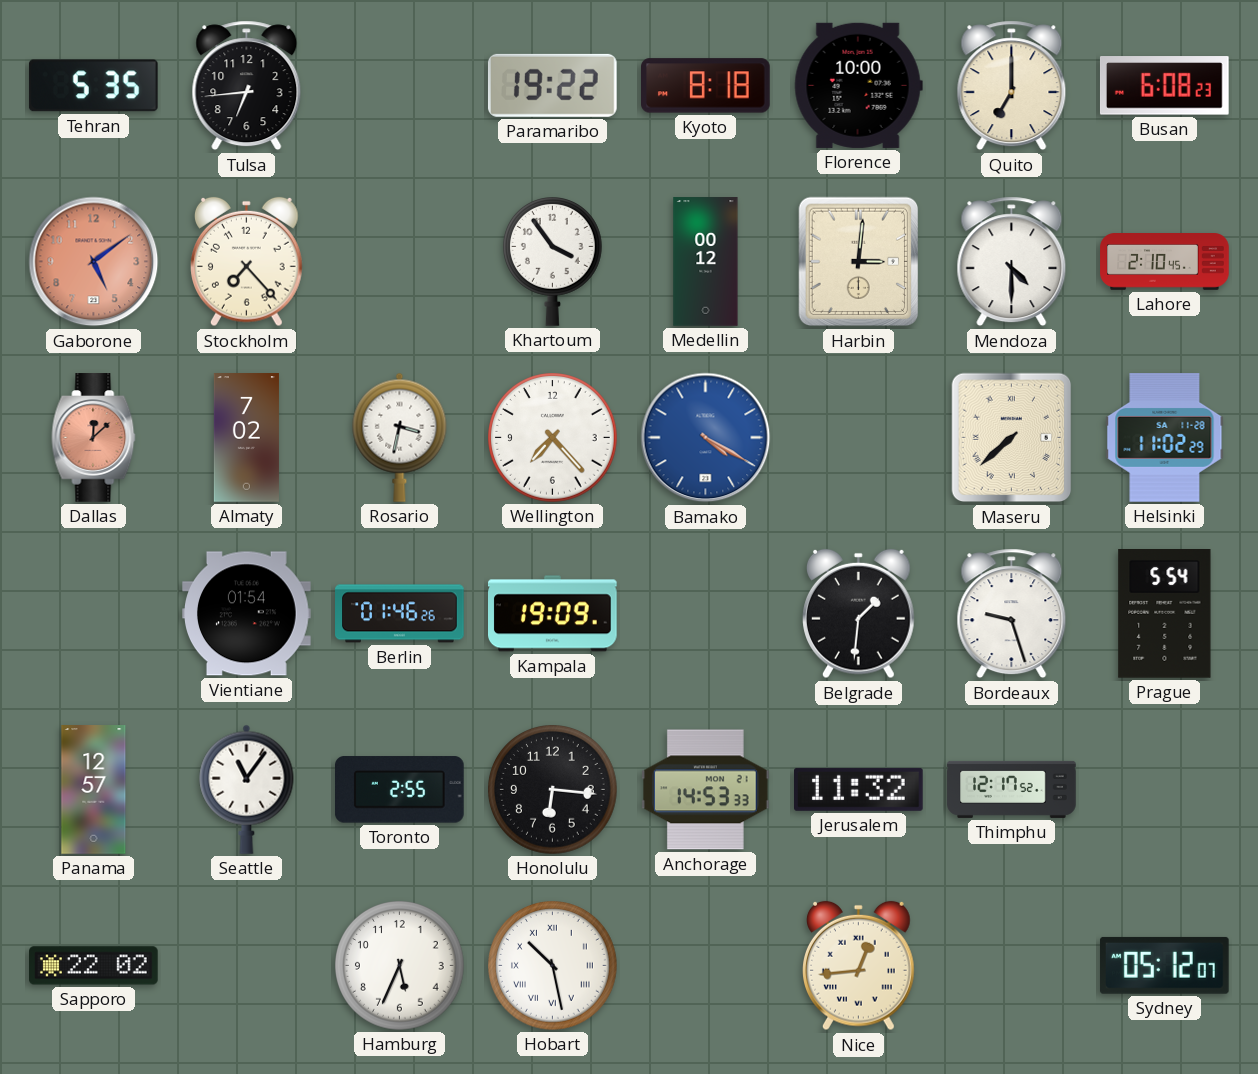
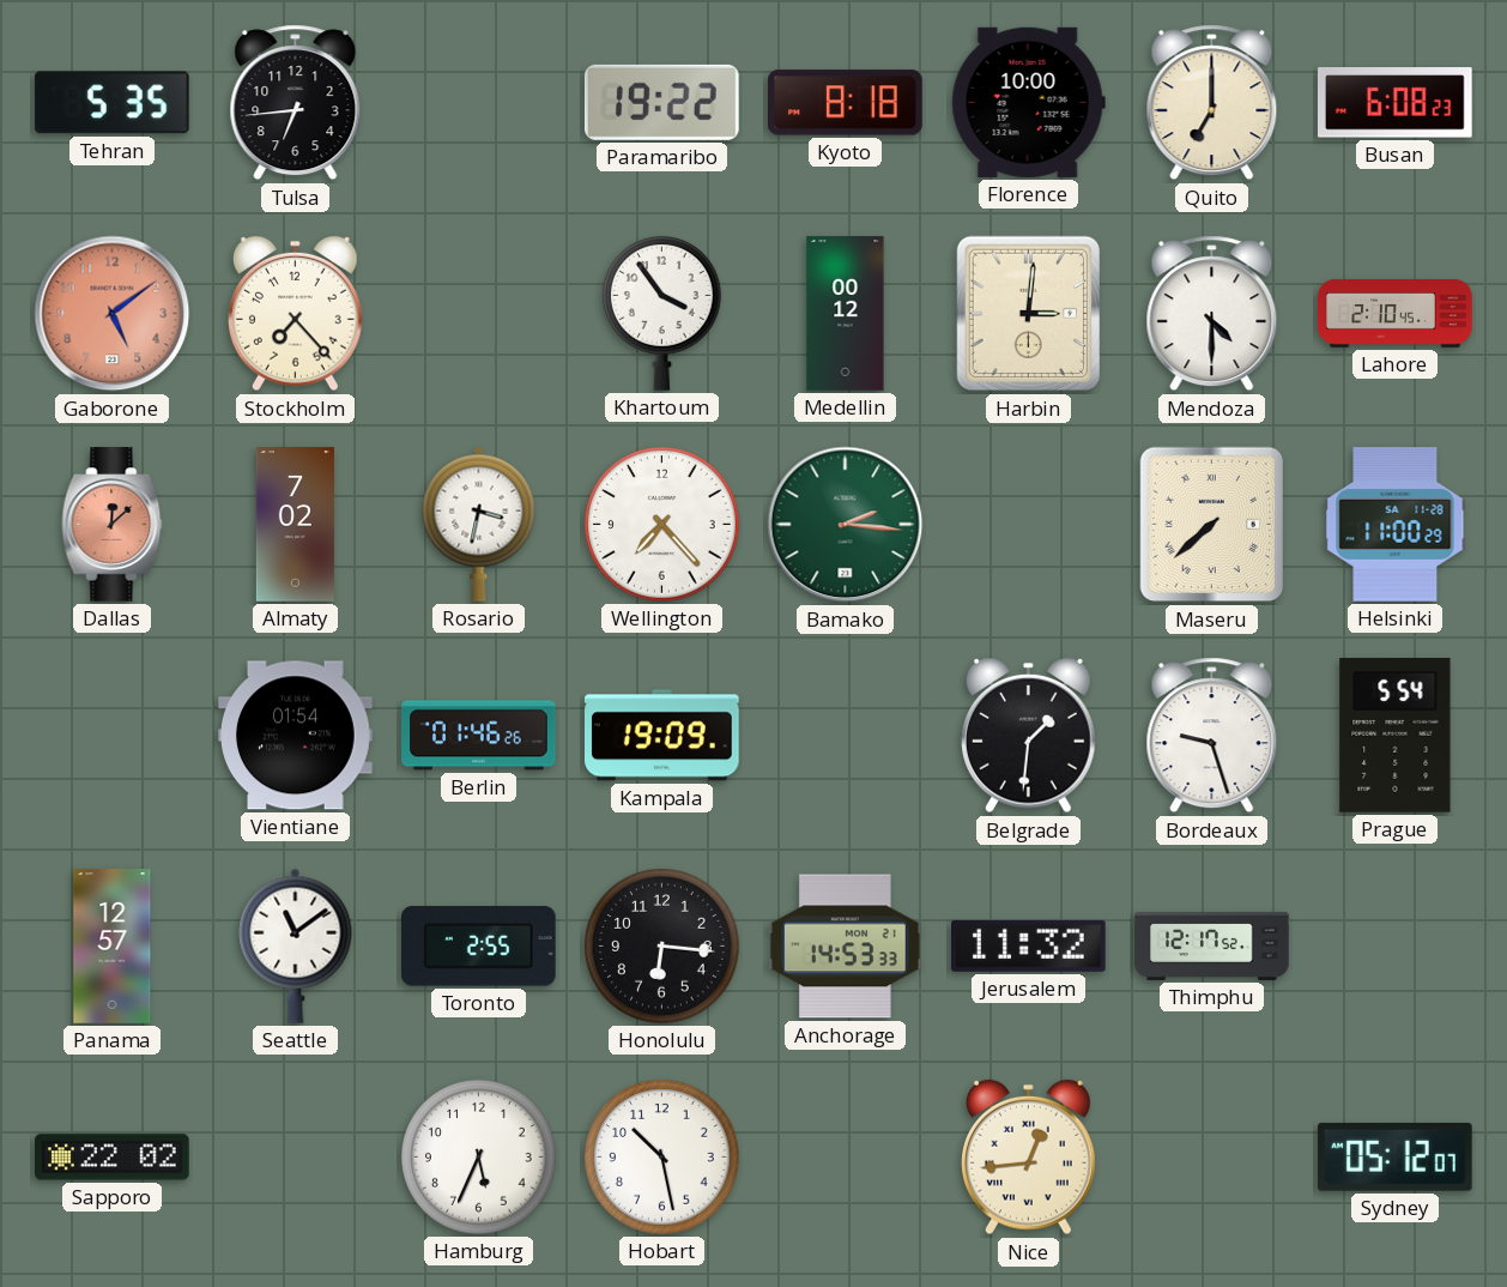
Bamako: 4:20 -> 2:16
Bamako dial: blue -> green
Helsinki: 11:02 -> 11:00
Seattle: 11:06 -> 11:09
Hobart numerals: Roman -> Arabic
